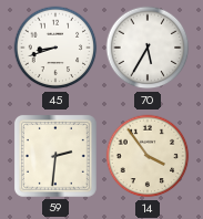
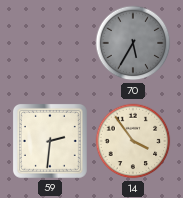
45: 8:42 -> none
70 dial: white -> grey
